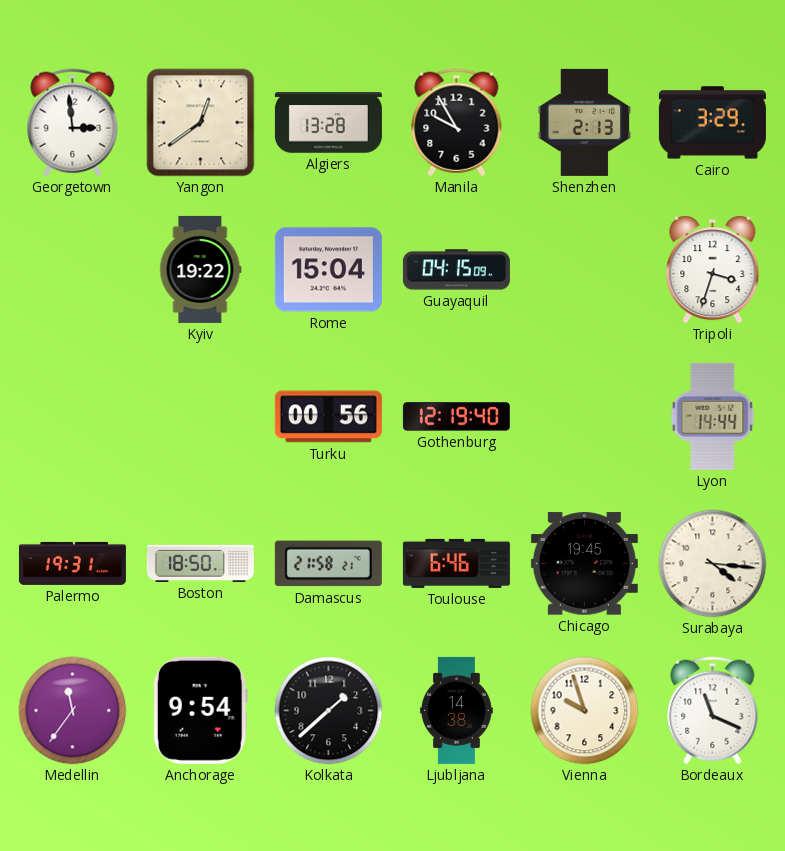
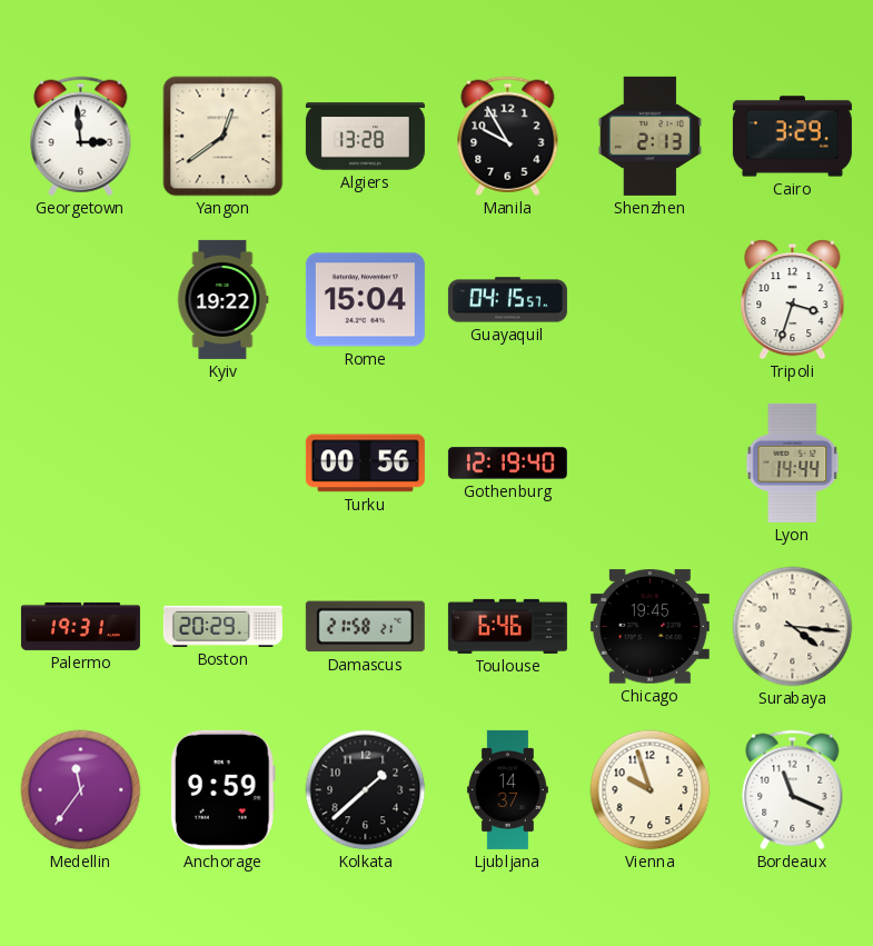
Guayaquil: 04:15:09 -> 04:15:57
Boston: 18:50 -> 20:29
Anchorage: 9:54 -> 9:59
Ljubljana: 14:38 -> 14:37
